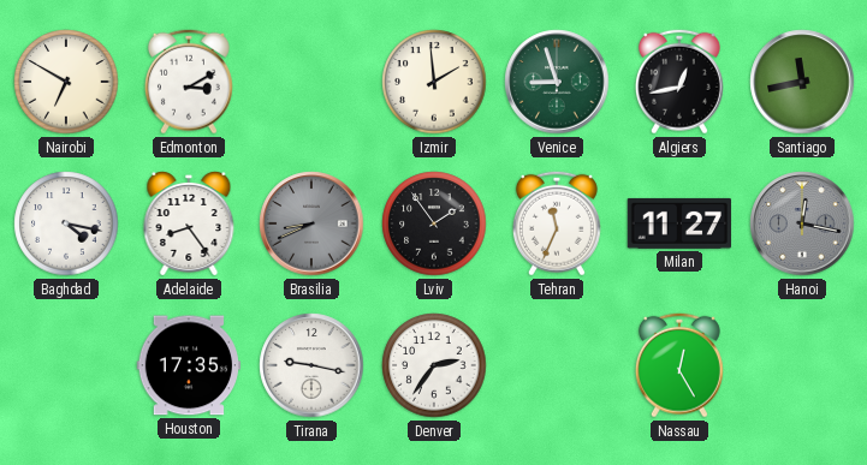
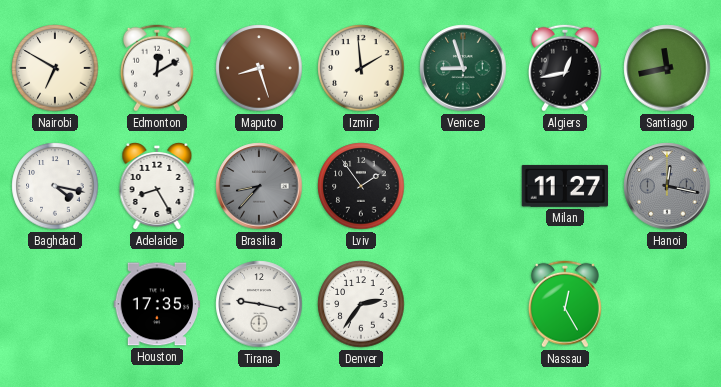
Edmonton: 3:10 -> 12:10
Maputo: none -> 8:27
Adelaide: 8:24 -> 8:25
Brasilia: 8:41 -> 8:37
Tehran: 11:34 -> none
